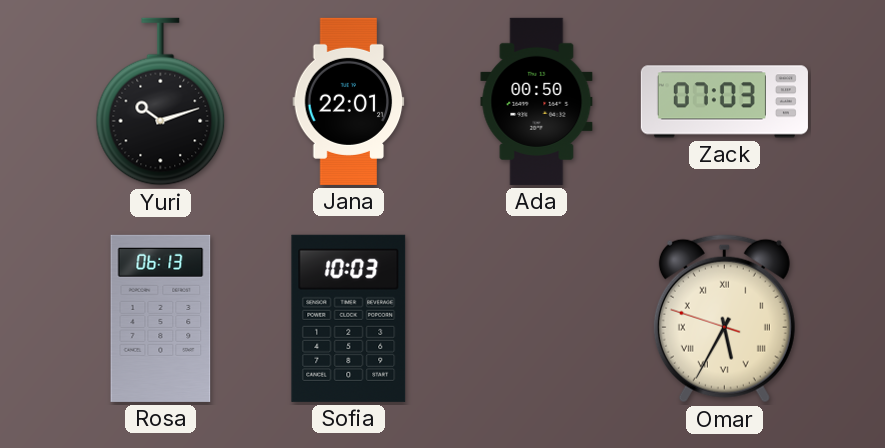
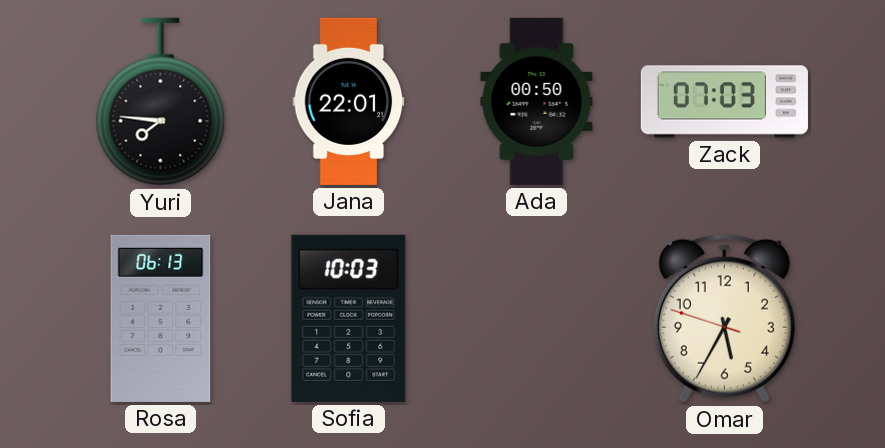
Yuri: 10:12 -> 7:46
Omar numerals: Roman -> Arabic
